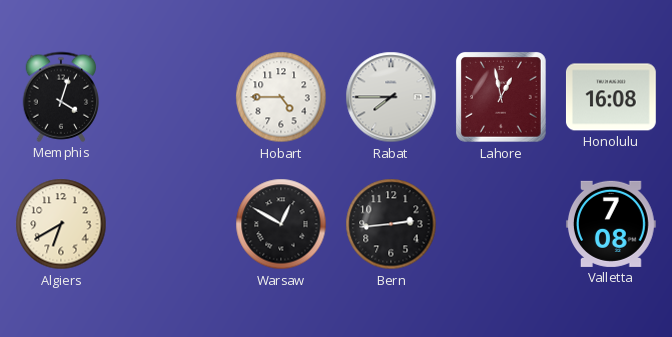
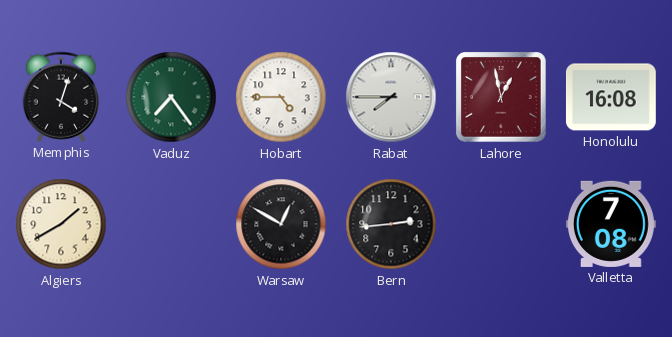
Vaduz: none -> 7:24
Algiers: 6:40 -> 1:40
